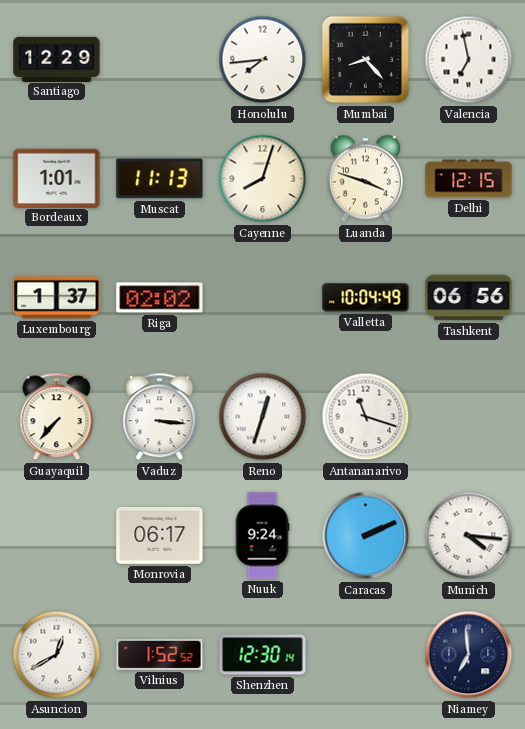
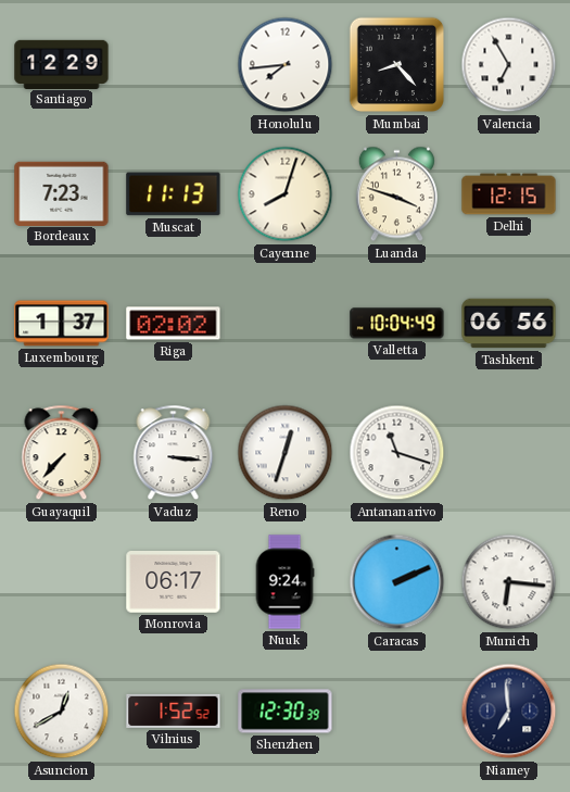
Valencia: 6:58 -> 6:55
Bordeaux: 1:01 -> 7:23
Munich: 4:16 -> 6:16
Shenzhen: 12:30:14 -> 12:30:39
